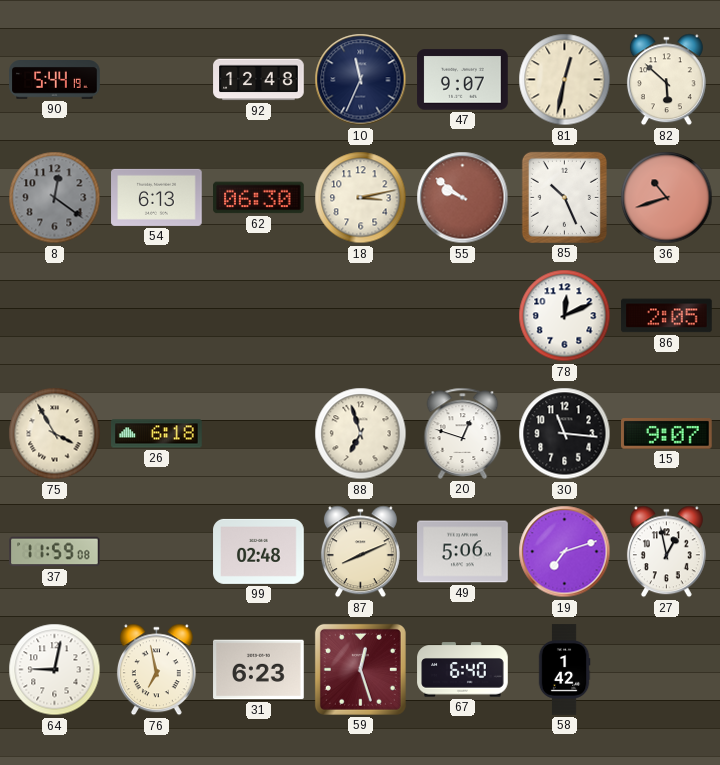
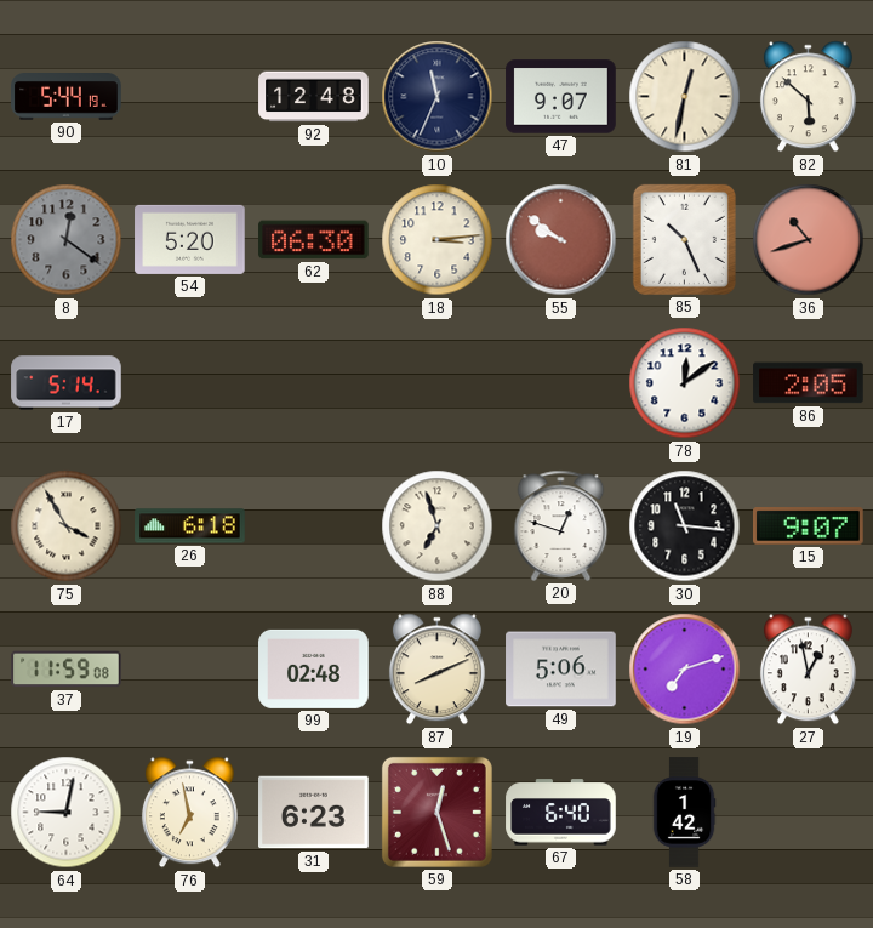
54: 6:13 -> 5:20
18: 3:13 -> 3:14
17: none -> 5:14
78: 12:11 -> 12:09
